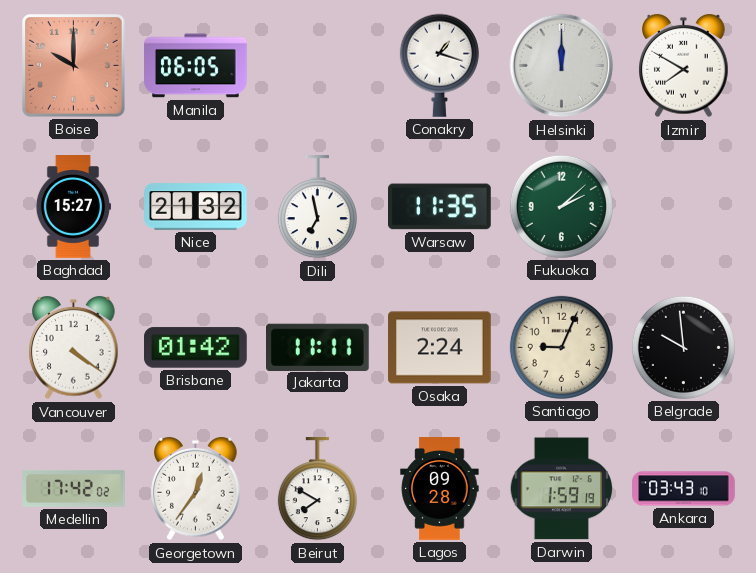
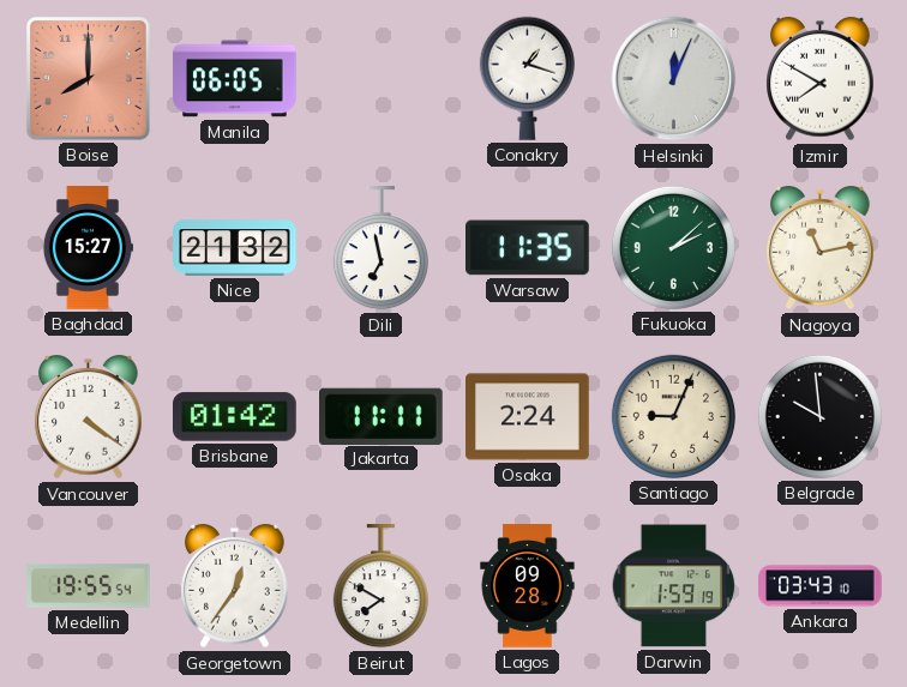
Boise: 10:00 -> 8:00
Helsinki: 12:00 -> 12:04
Nagoya: none -> 11:13
Medellin: 17:42 -> 19:55
